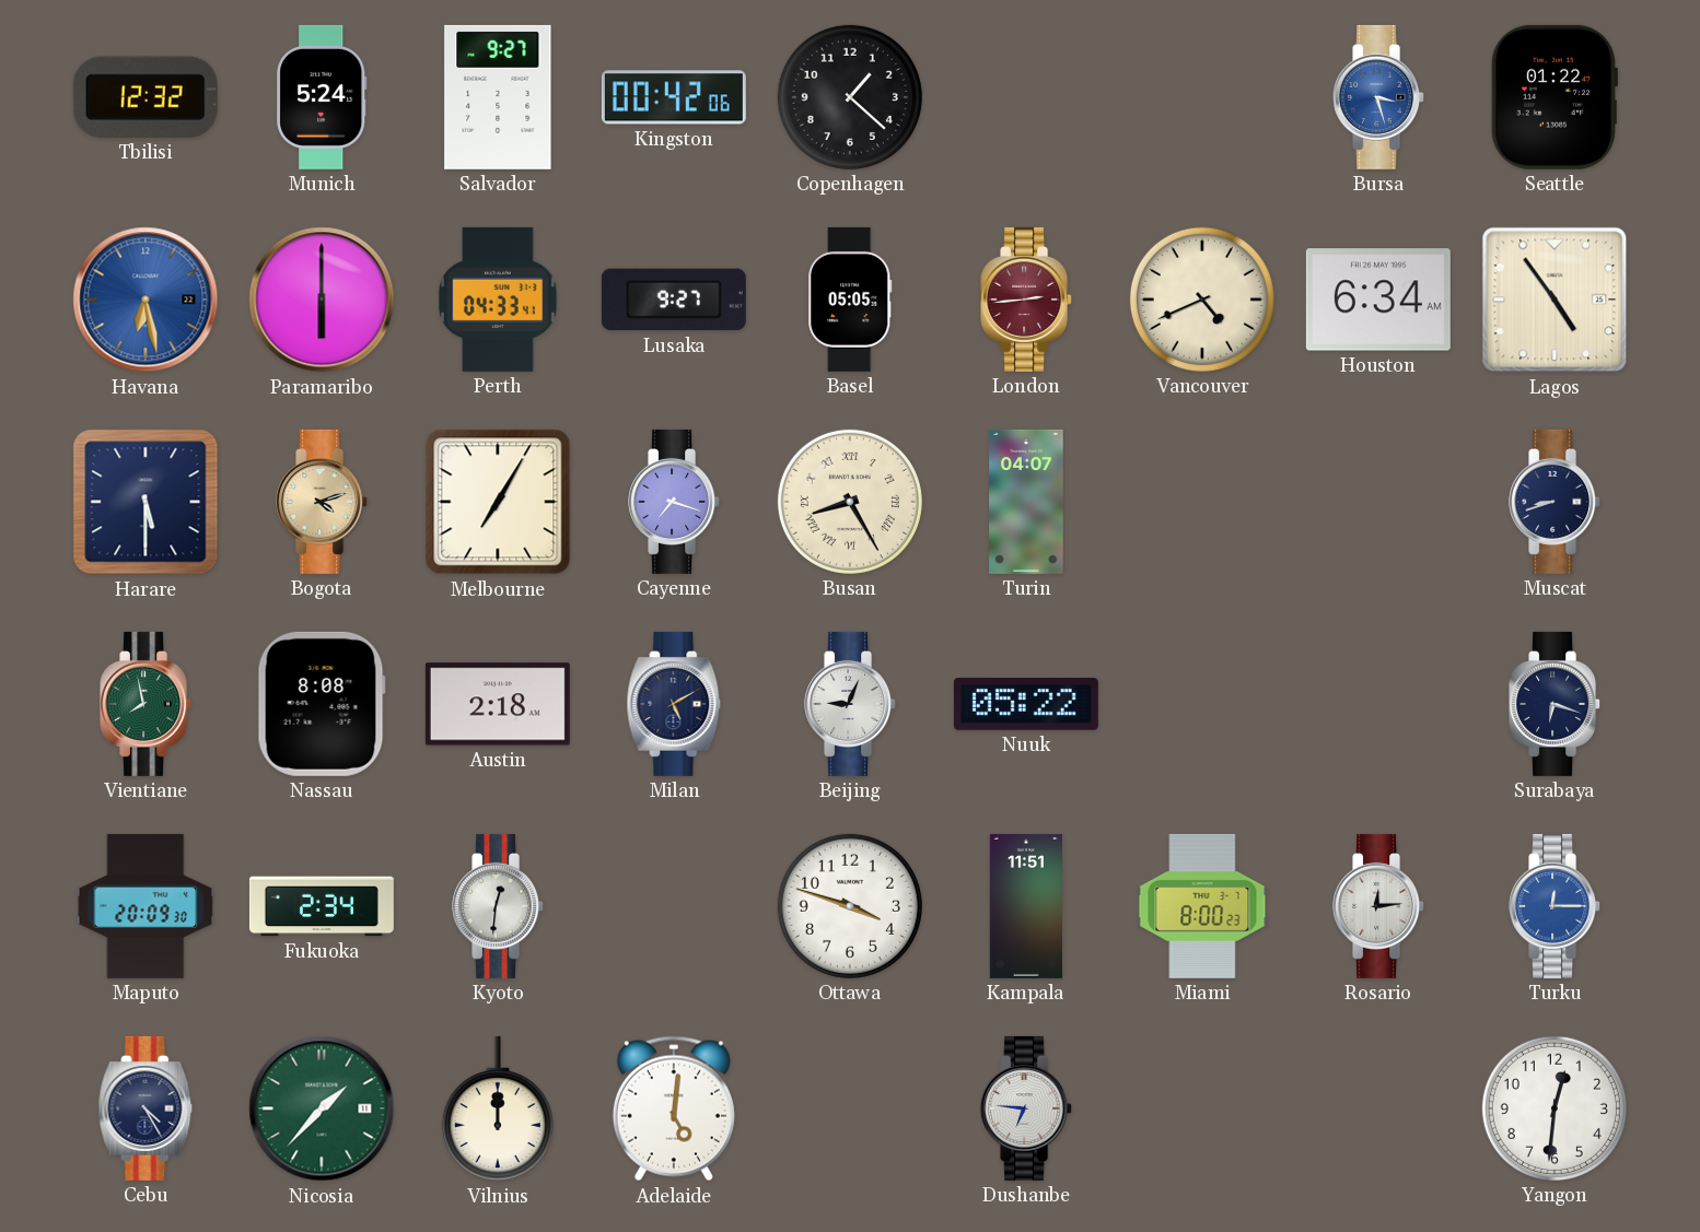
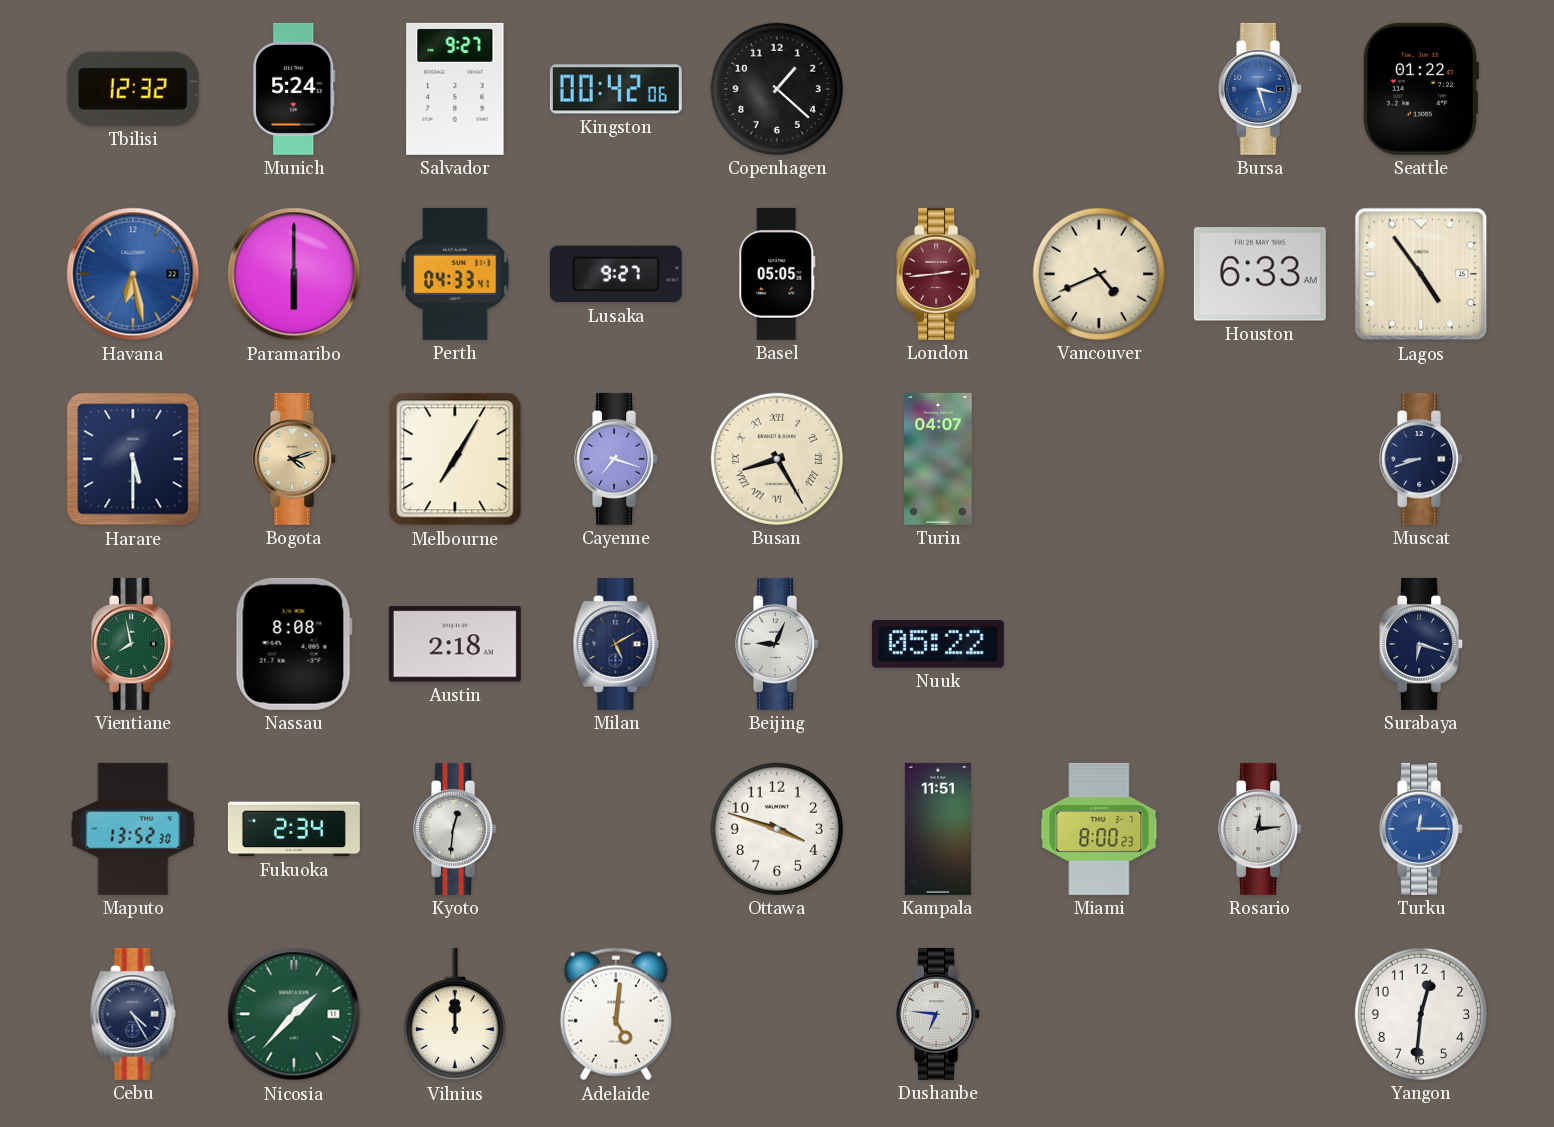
Houston: 6:34 -> 6:33
Maputo: 20:09 -> 13:52
